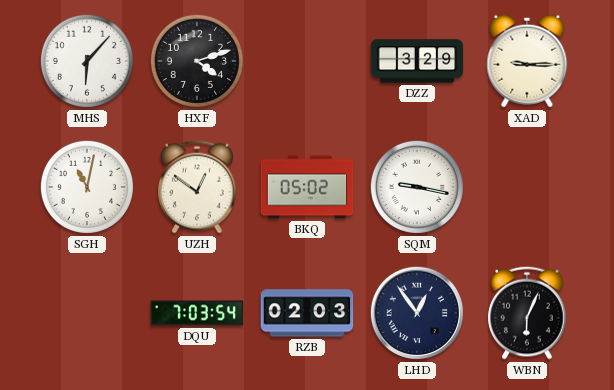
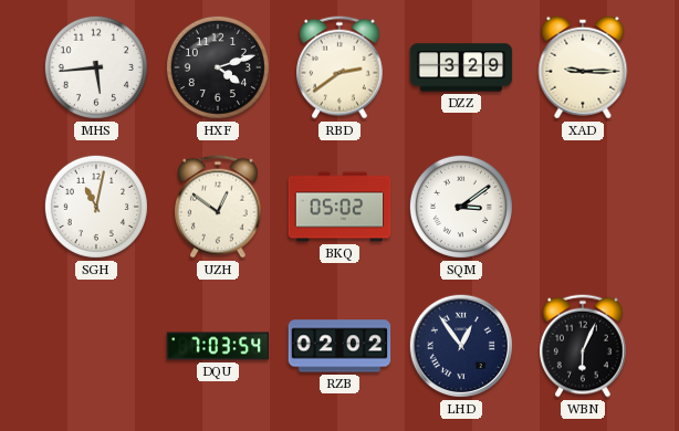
MHS: 6:07 -> 5:44
RBD: none -> 2:39
SQM: 9:17 -> 3:09
RZB: 02:03 -> 02:02
